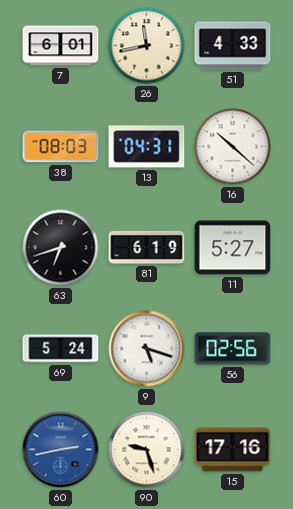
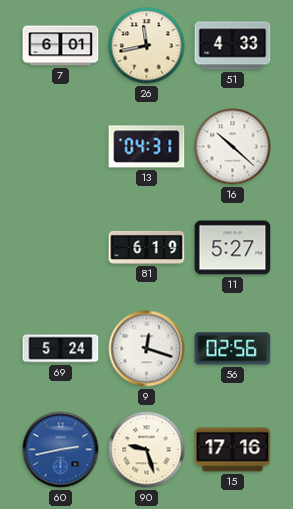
38: 08:03 -> none
63: 6:42 -> none
9: 5:18 -> 12:18
